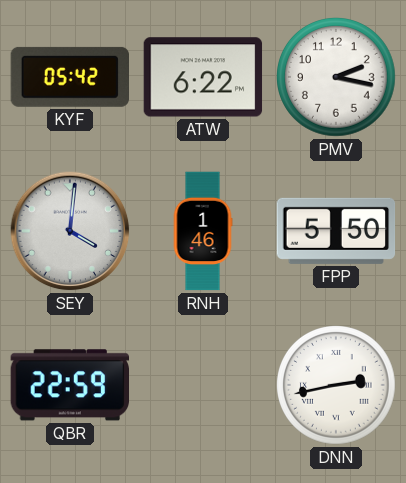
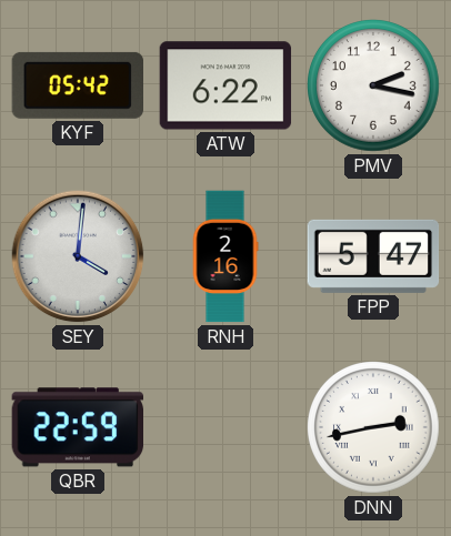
RNH: 1:46 -> 2:16
FPP: 5:50 -> 5:47
